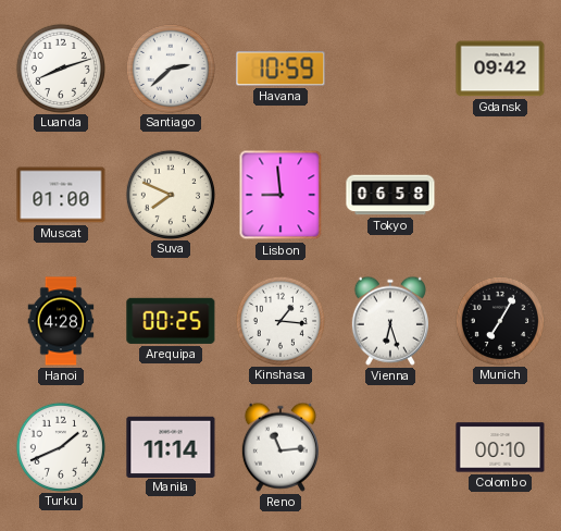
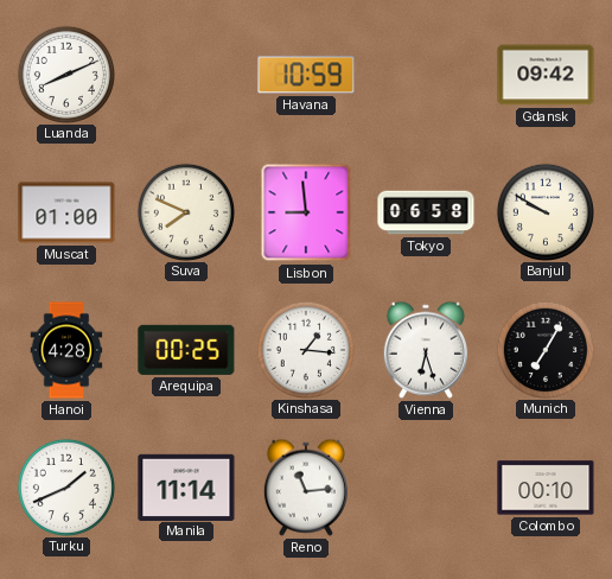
Luanda: 8:12 -> 8:11
Santiago: 2:38 -> none
Banjul: none -> 9:50
